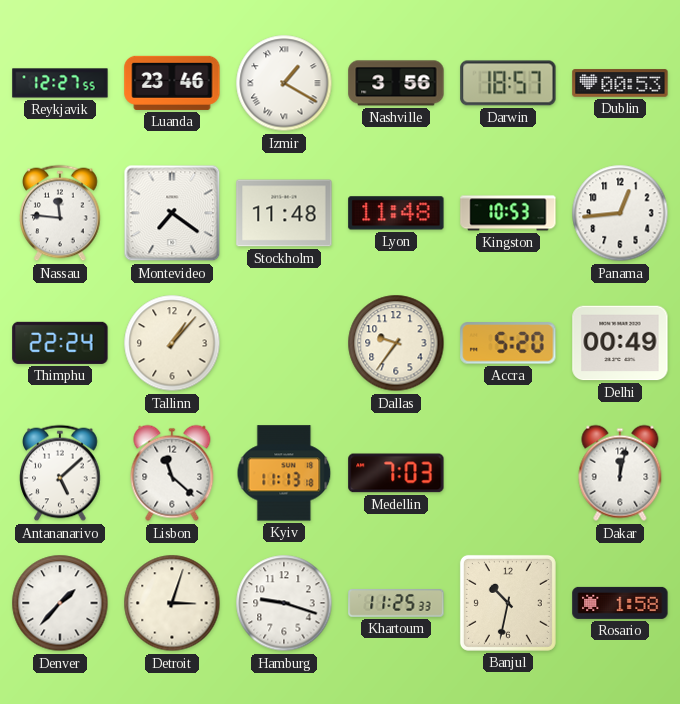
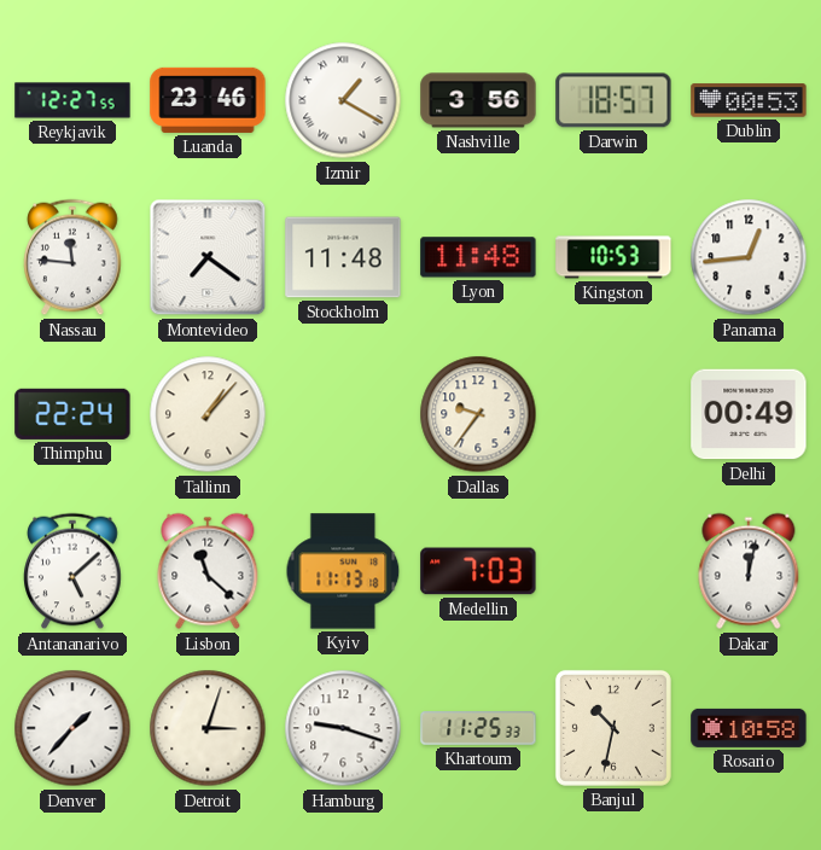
Accra: 5:20 -> none
Rosario: 1:58 -> 10:58
